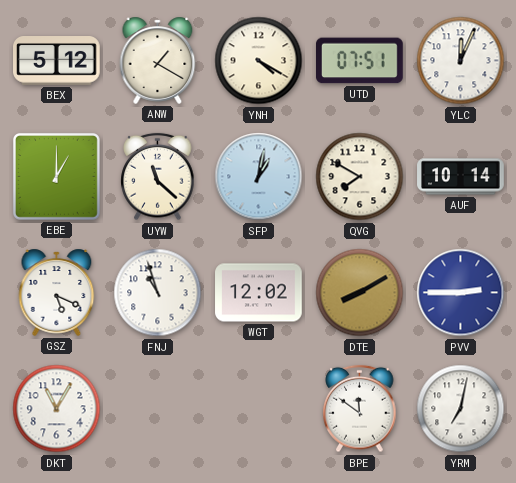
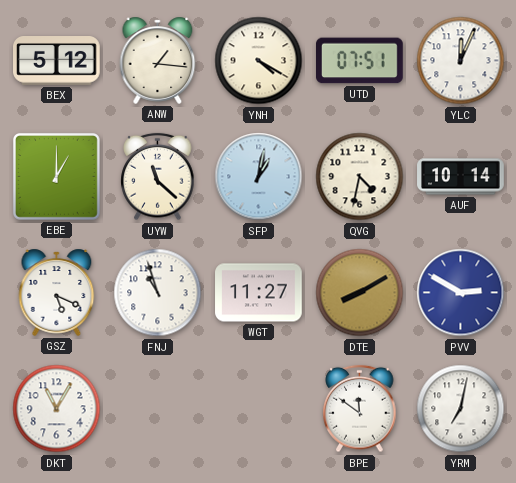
ANW: 1:20 -> 1:16
QVG: 7:50 -> 4:32
WGT: 12:02 -> 11:27
PVV: 2:45 -> 2:50
